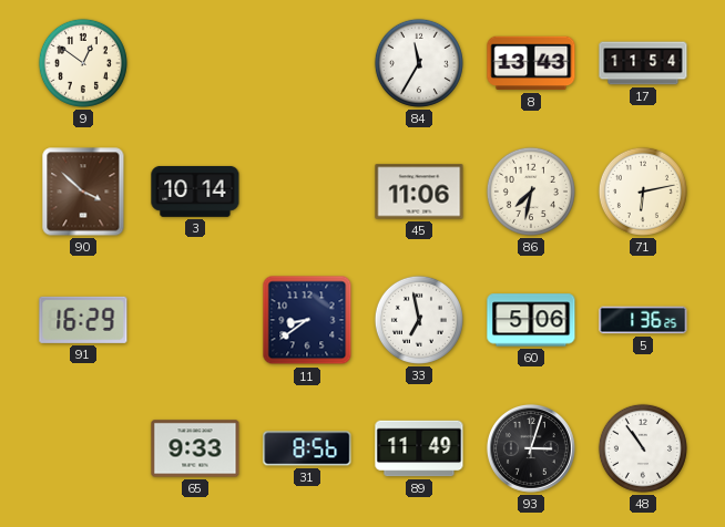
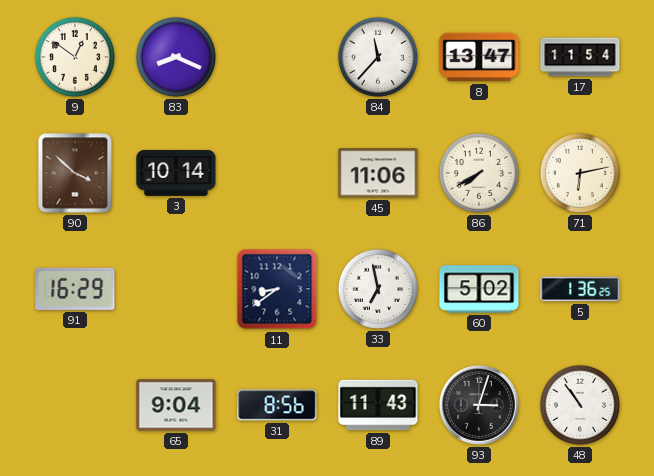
83: none -> 8:19
84: 11:35 -> 11:37
8: 13:43 -> 13:47
86: 7:32 -> 7:40
60: 5:06 -> 5:02
65: 9:33 -> 9:04
89: 11:49 -> 11:43
